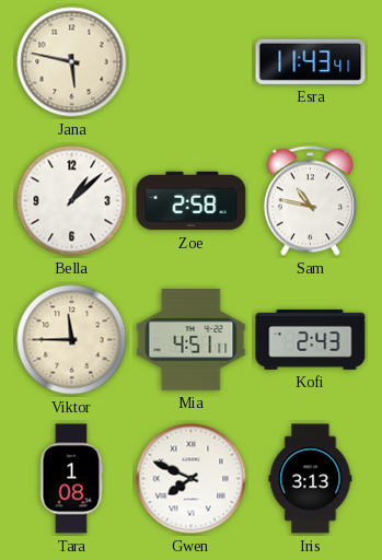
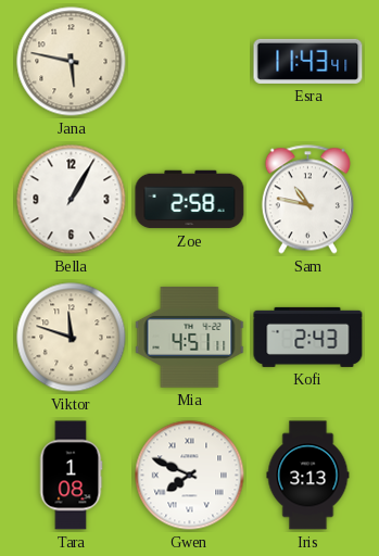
Bella: 1:08 -> 1:05
Viktor: 11:45 -> 11:48
